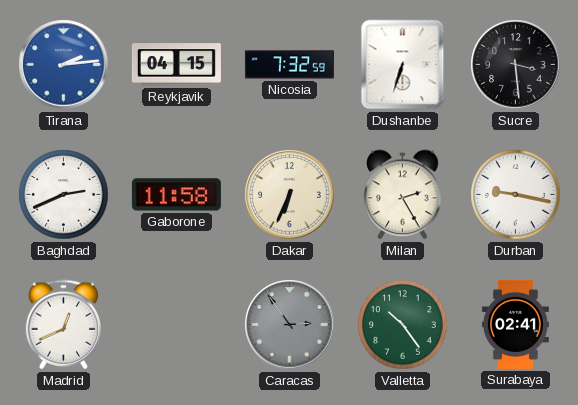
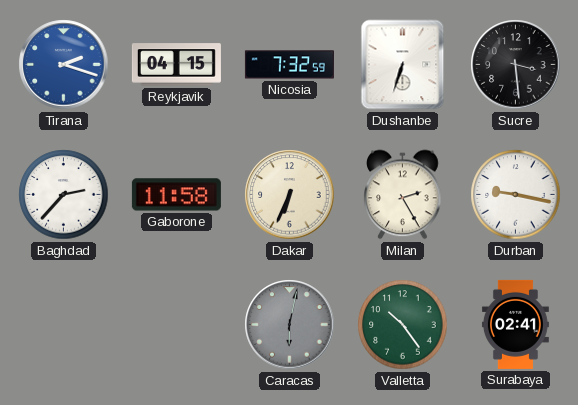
Tirana: 2:14 -> 2:18
Baghdad: 2:41 -> 2:37
Madrid: 12:41 -> none
Caracas: 2:54 -> 6:02
